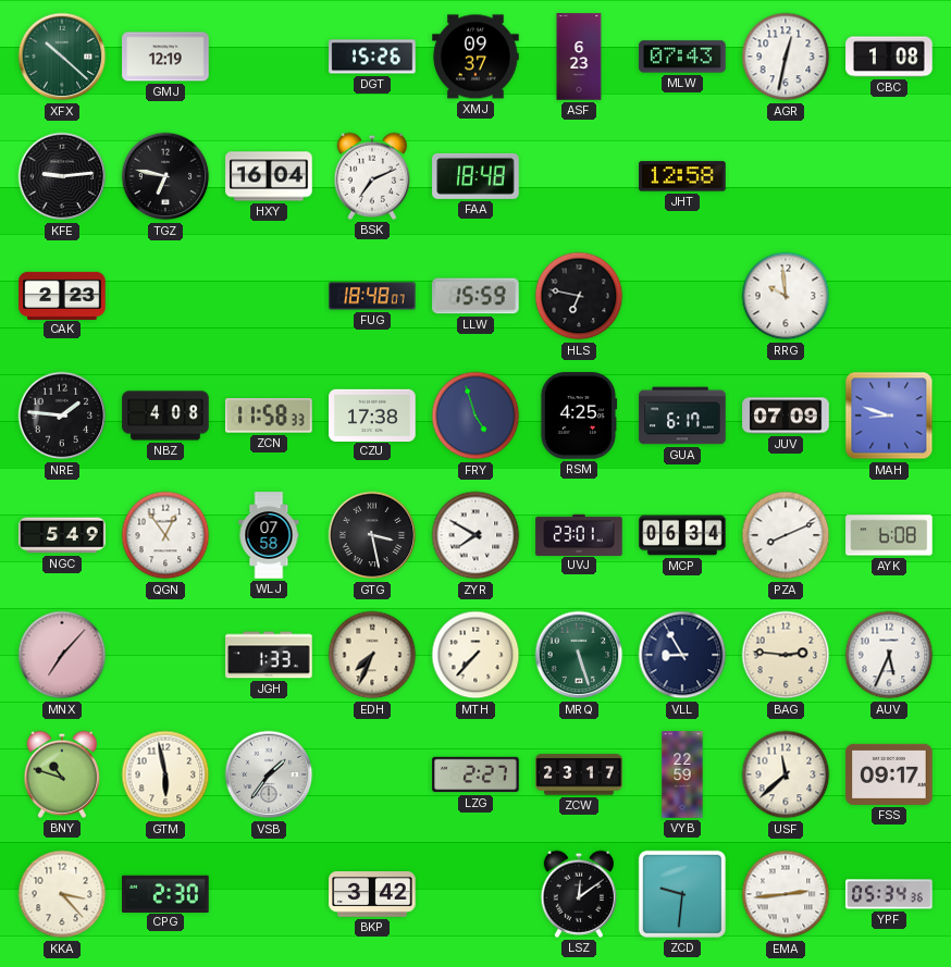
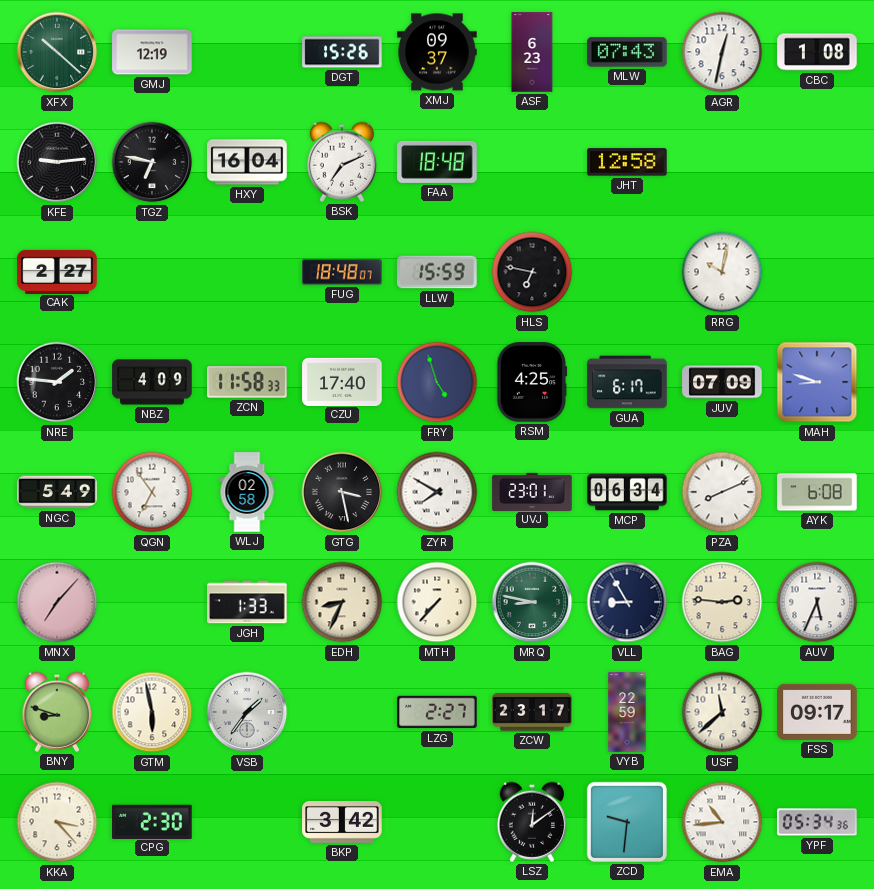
CAK: 2:23 -> 2:27
RRG: 9:59 -> 10:02
NBZ: 4:08 -> 4:09
CZU: 17:38 -> 17:40
QGN: 12:54 -> 6:54
WLJ: 07:58 -> 02:58
EDH: 7:34 -> 8:34
MRQ: 5:27 -> 8:47
BNY: 10:48 -> 8:48
EMA: 2:44 -> 10:44
